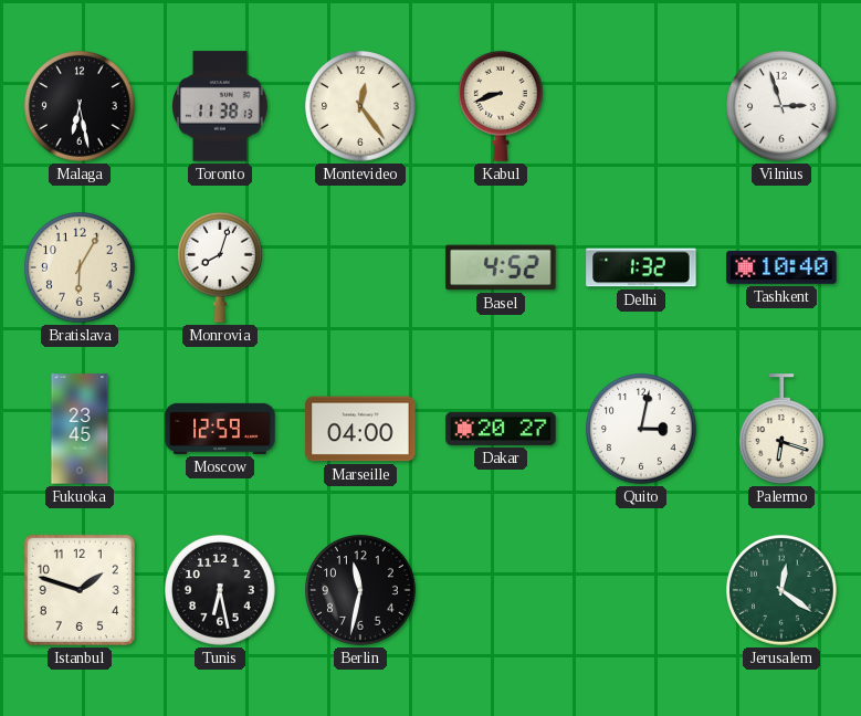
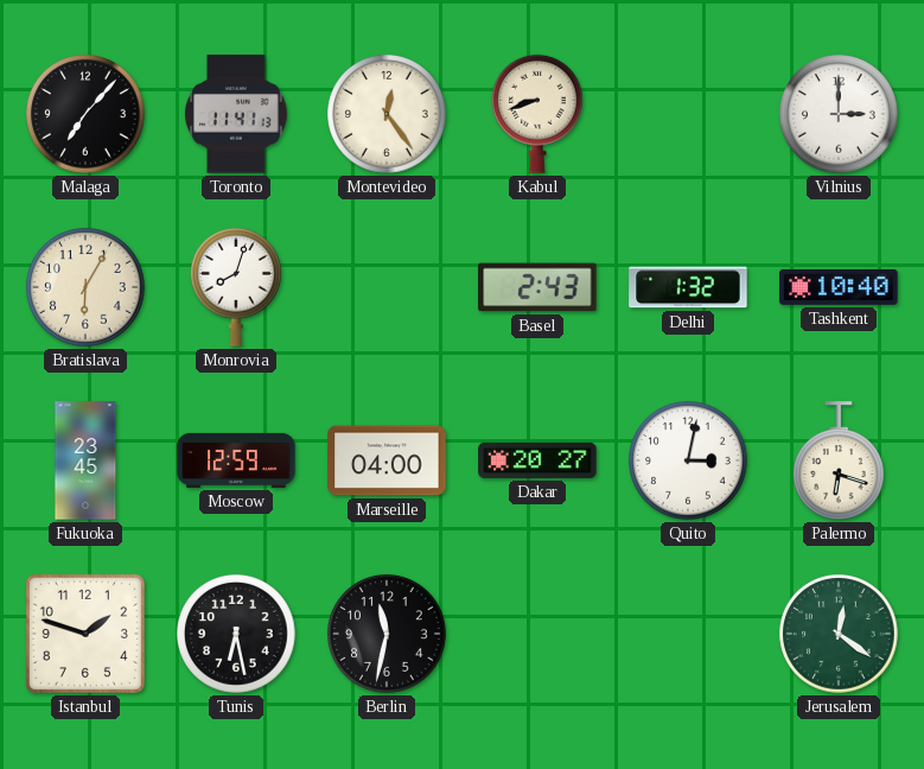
Malaga: 6:28 -> 7:07
Toronto: 11:38 -> 11:41
Vilnius: 2:57 -> 3:00
Basel: 4:52 -> 2:43
